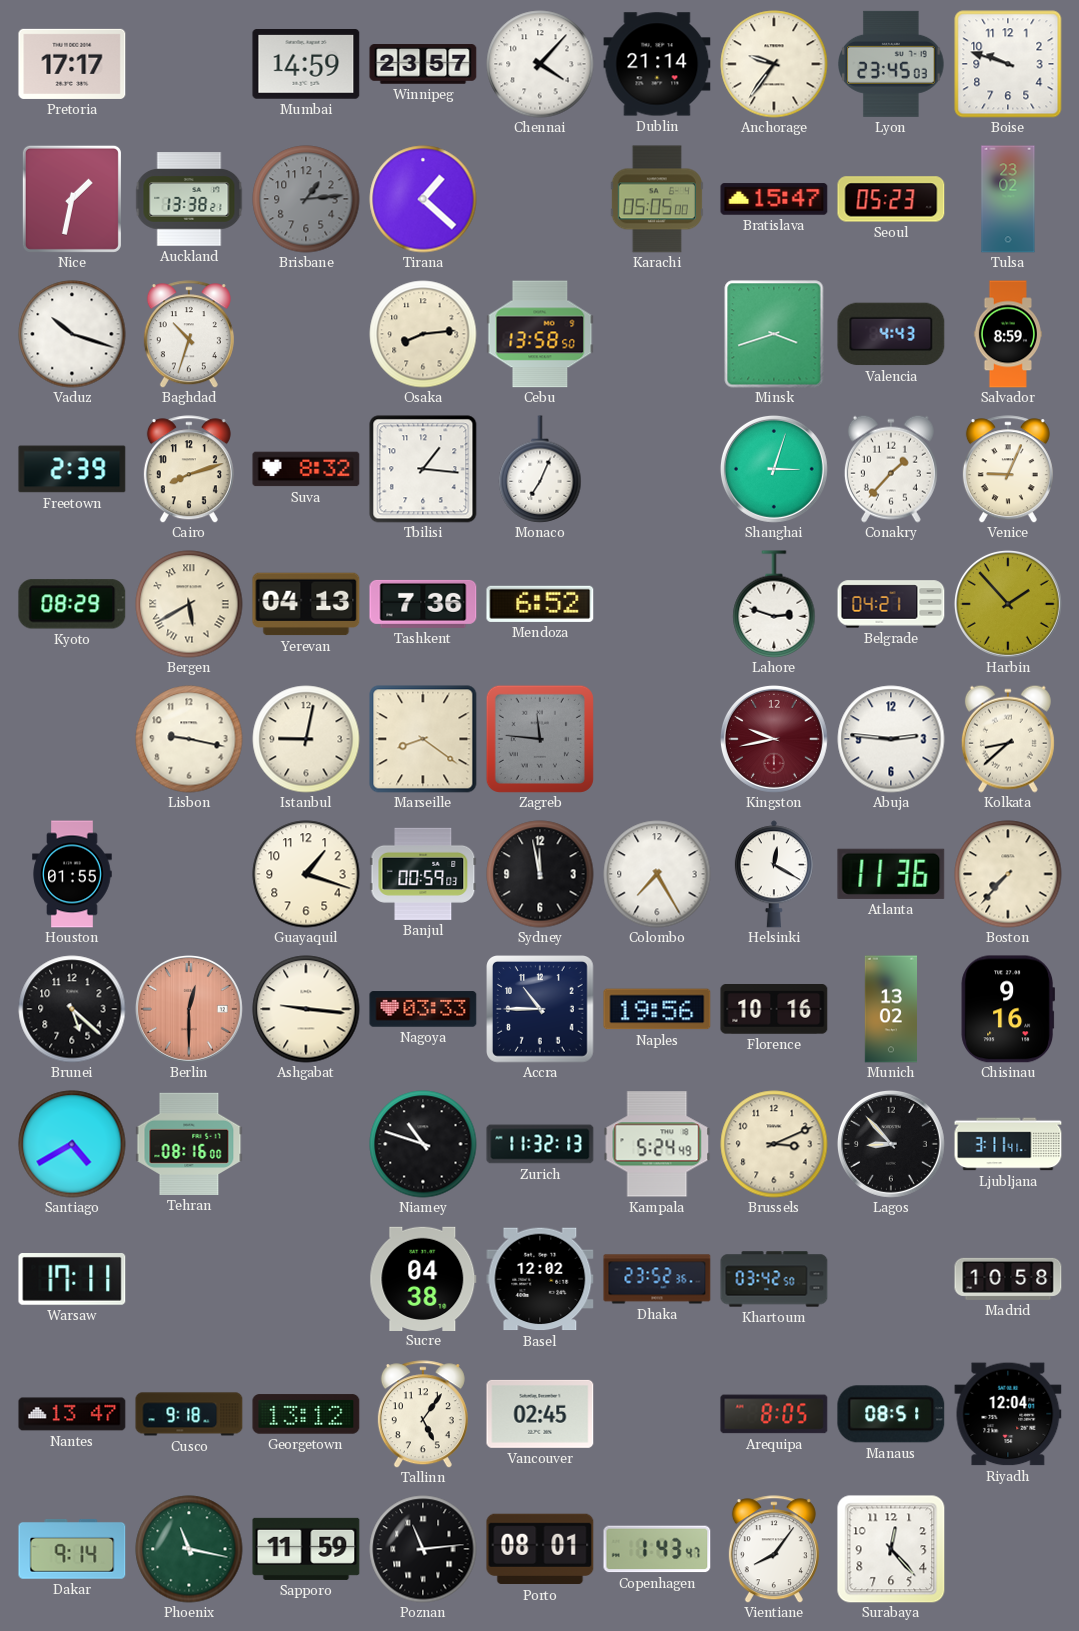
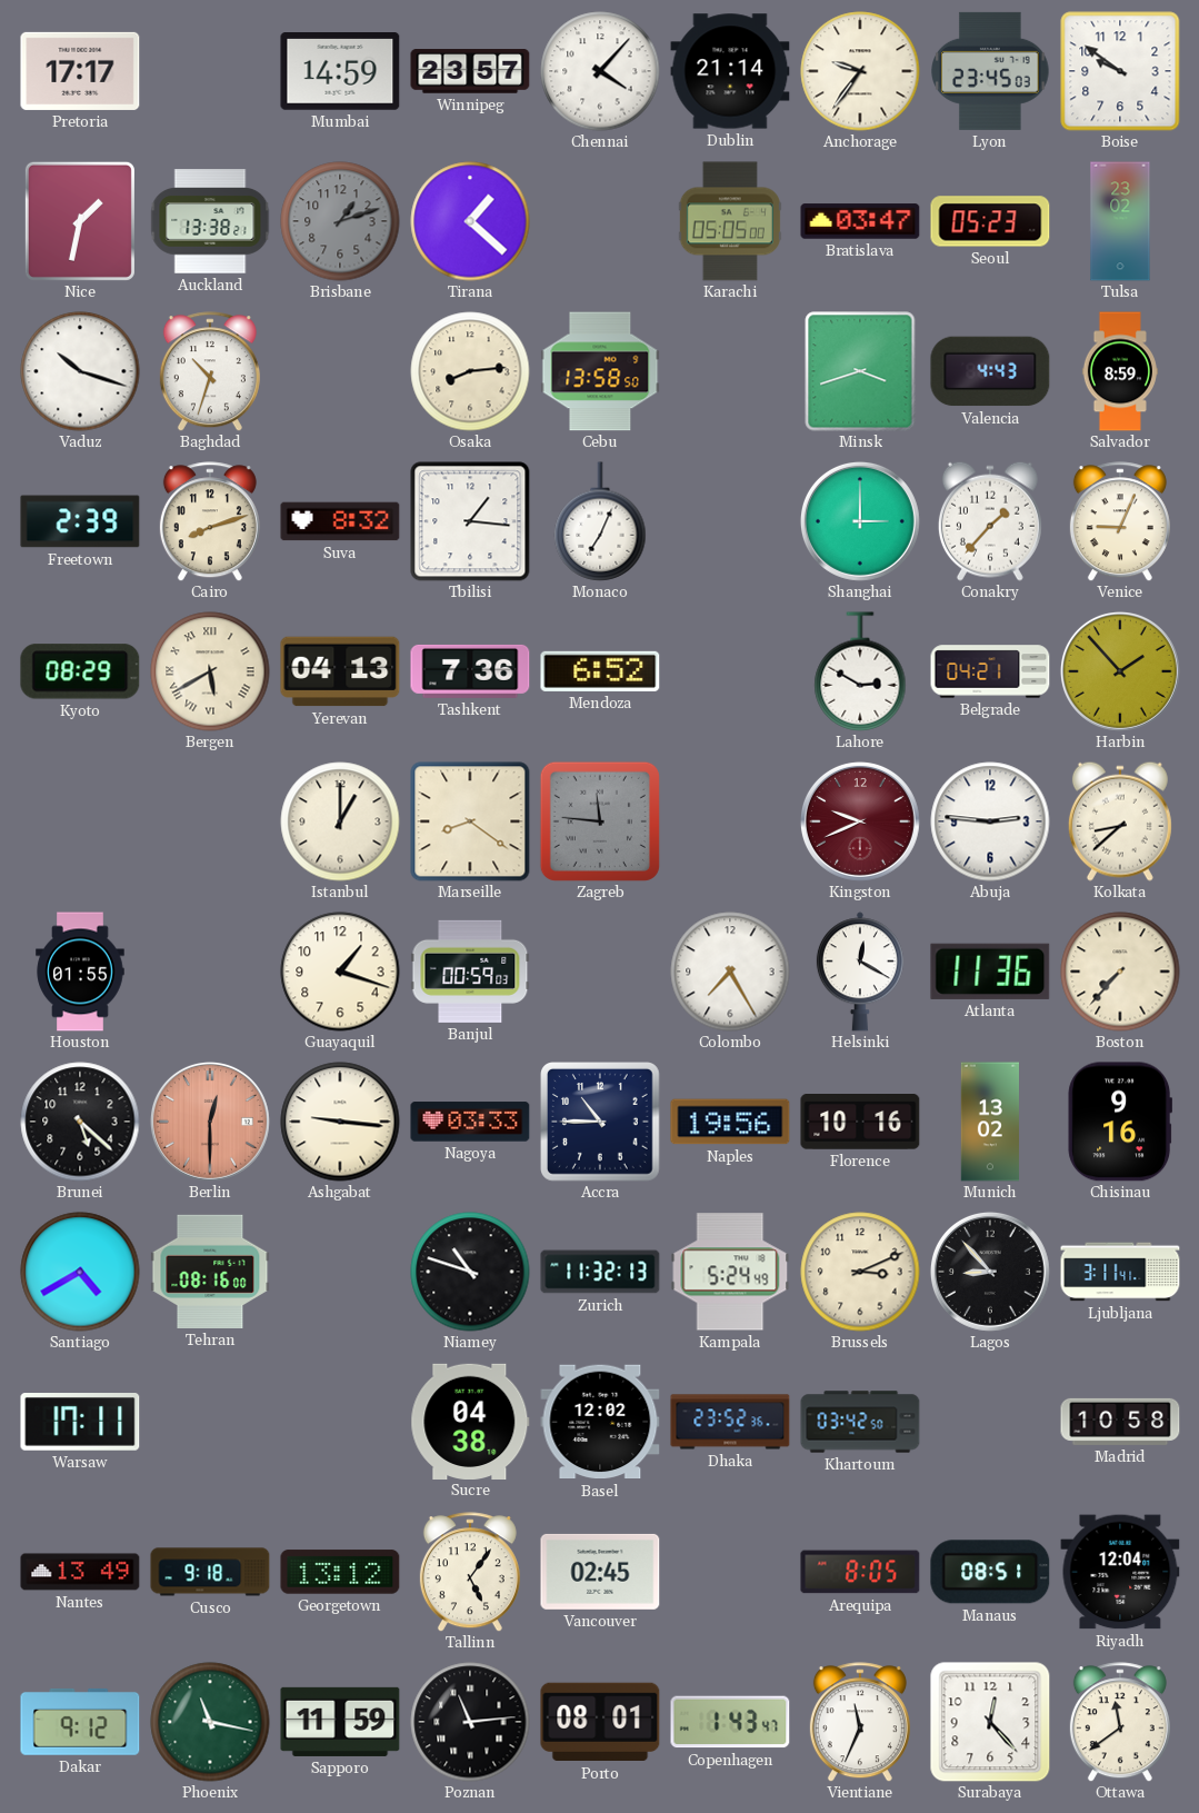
Boise: 9:48 -> 9:51
Brisbane: 1:14 -> 1:12
Bratislava: 15:47 -> 03:47
Shanghai: 3:03 -> 3:00
Lahore: 2:48 -> 2:50
Lisbon: 9:17 -> none
Istanbul: 9:02 -> 1:00
Kingston: 9:43 -> 9:41
Sydney: 11:58 -> none
Nantes: 13:47 -> 13:49
Dakar: 9:14 -> 9:12
Vientiane: 8:06 -> 11:34
Ottawa: none -> 11:39
